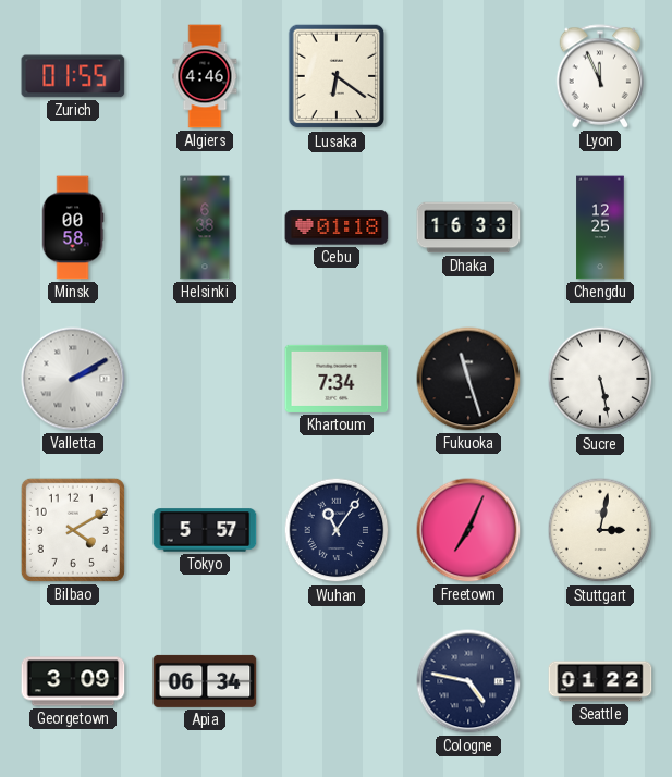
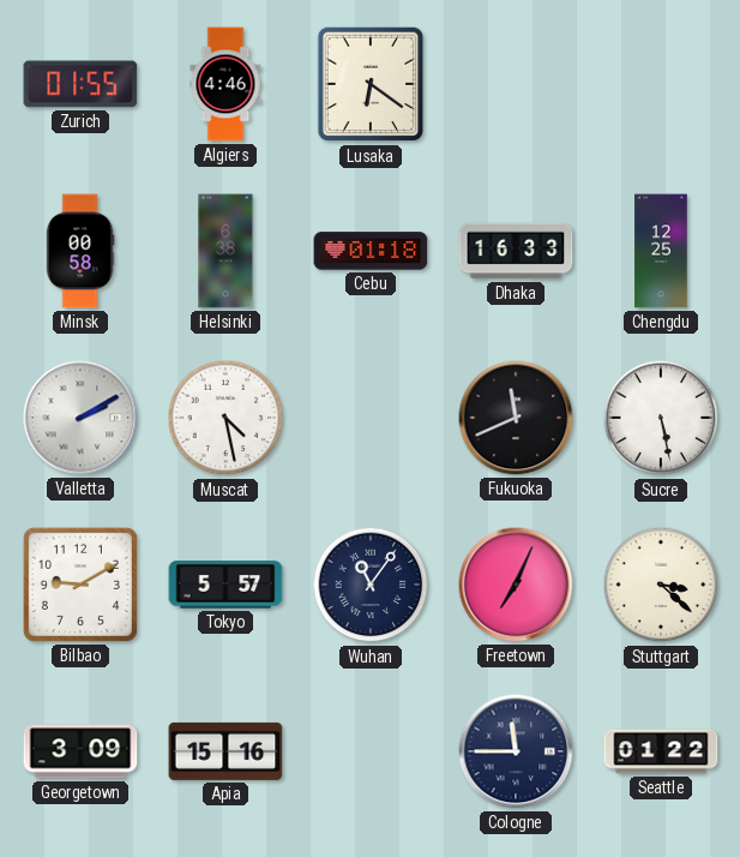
Lyon: 11:56 -> none
Muscat: none -> 4:28
Khartoum: 7:34 -> none
Fukuoka: 11:27 -> 11:41
Bilbao: 4:10 -> 9:10
Stuttgart: 3:02 -> 3:22
Apia: 06:34 -> 15:16
Cologne: 4:47 -> 11:45
